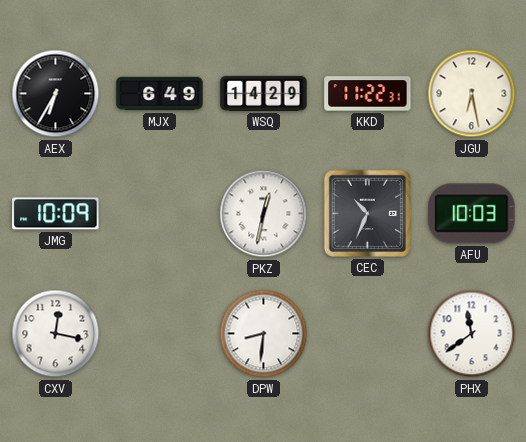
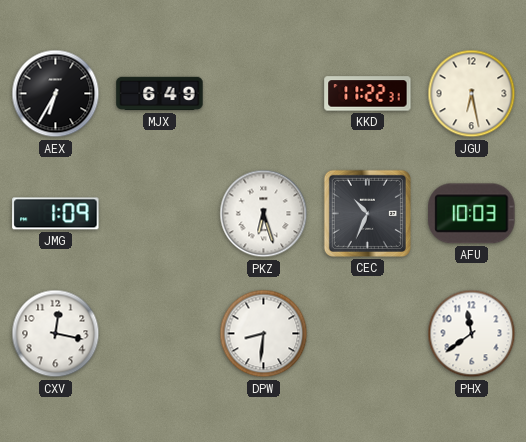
WSQ: 14:29 -> none
JMG: 10:09 -> 1:09
PKZ: 12:32 -> 6:27
